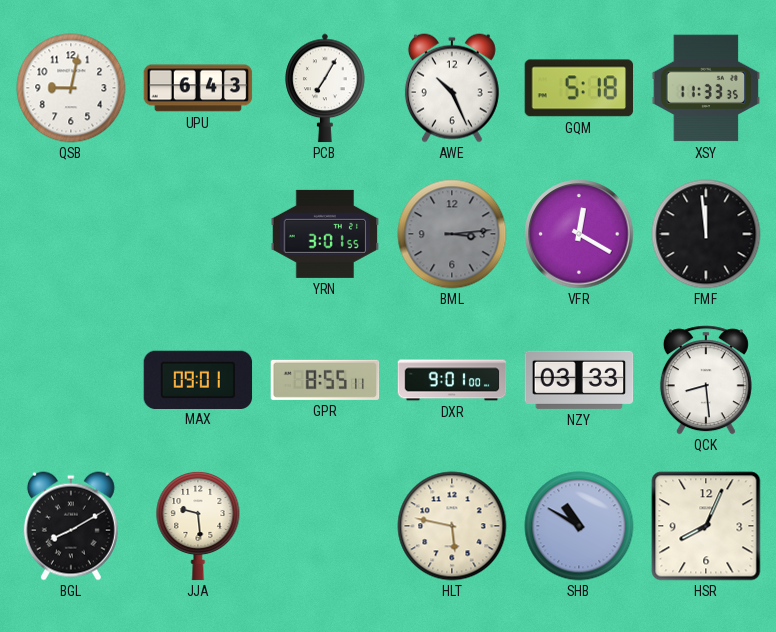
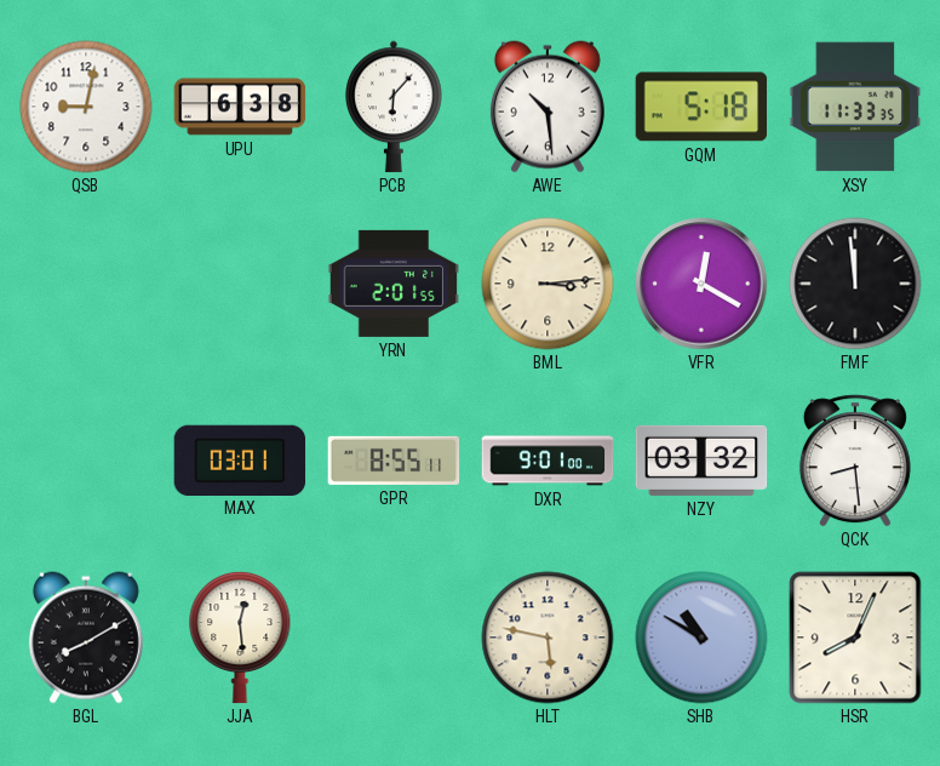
UPU: 6:43 -> 6:38
PCB: 7:05 -> 6:07
AWE: 10:26 -> 10:29
YRN: 3:01 -> 2:01
BML dial: grey -> cream
MAX: 09:01 -> 03:01
NZY: 03:33 -> 03:32
JJA: 9:29 -> 12:29
